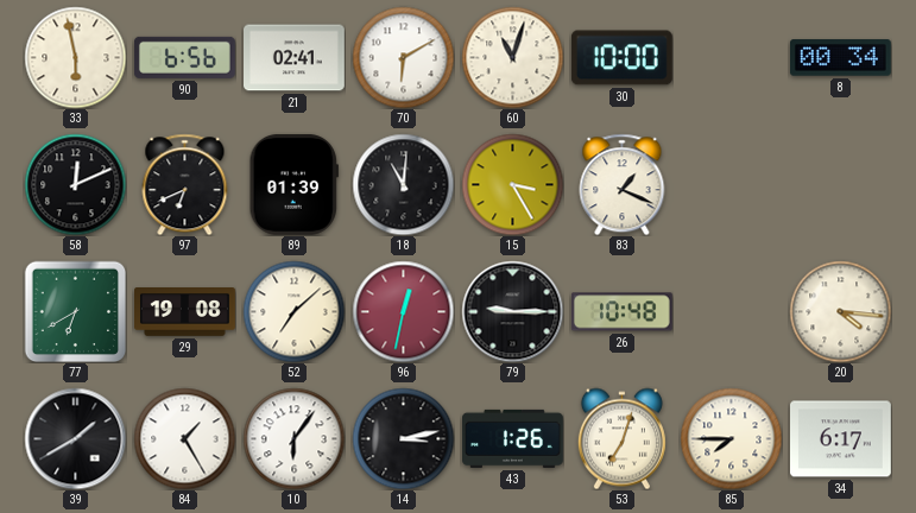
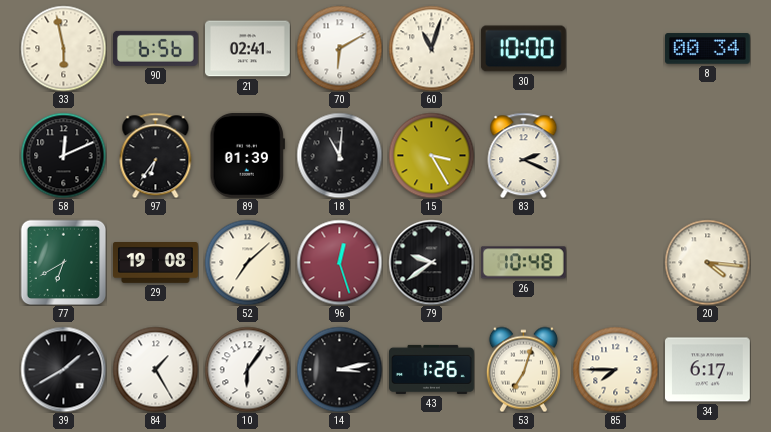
97: 6:41 -> 6:36
83: 1:19 -> 2:19
96: 12:32 -> 12:27
79: 9:15 -> 9:39
